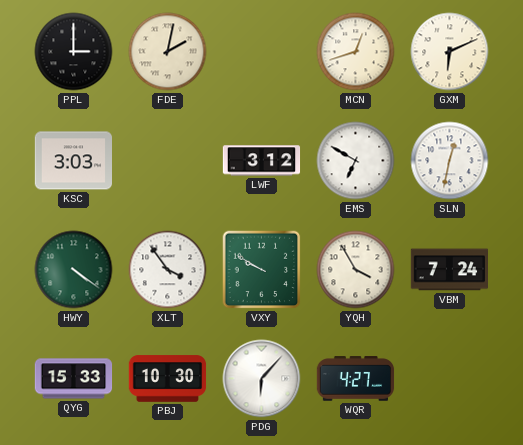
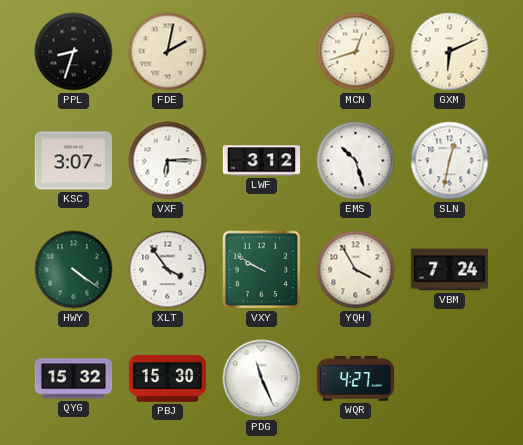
PPL: 3:00 -> 8:33
KSC: 3:03 -> 3:07
VXF: none -> 6:15
EMS: 6:50 -> 10:27
QYG: 15:33 -> 15:32
PBJ: 10:30 -> 15:30
PDG: 6:07 -> 11:26
